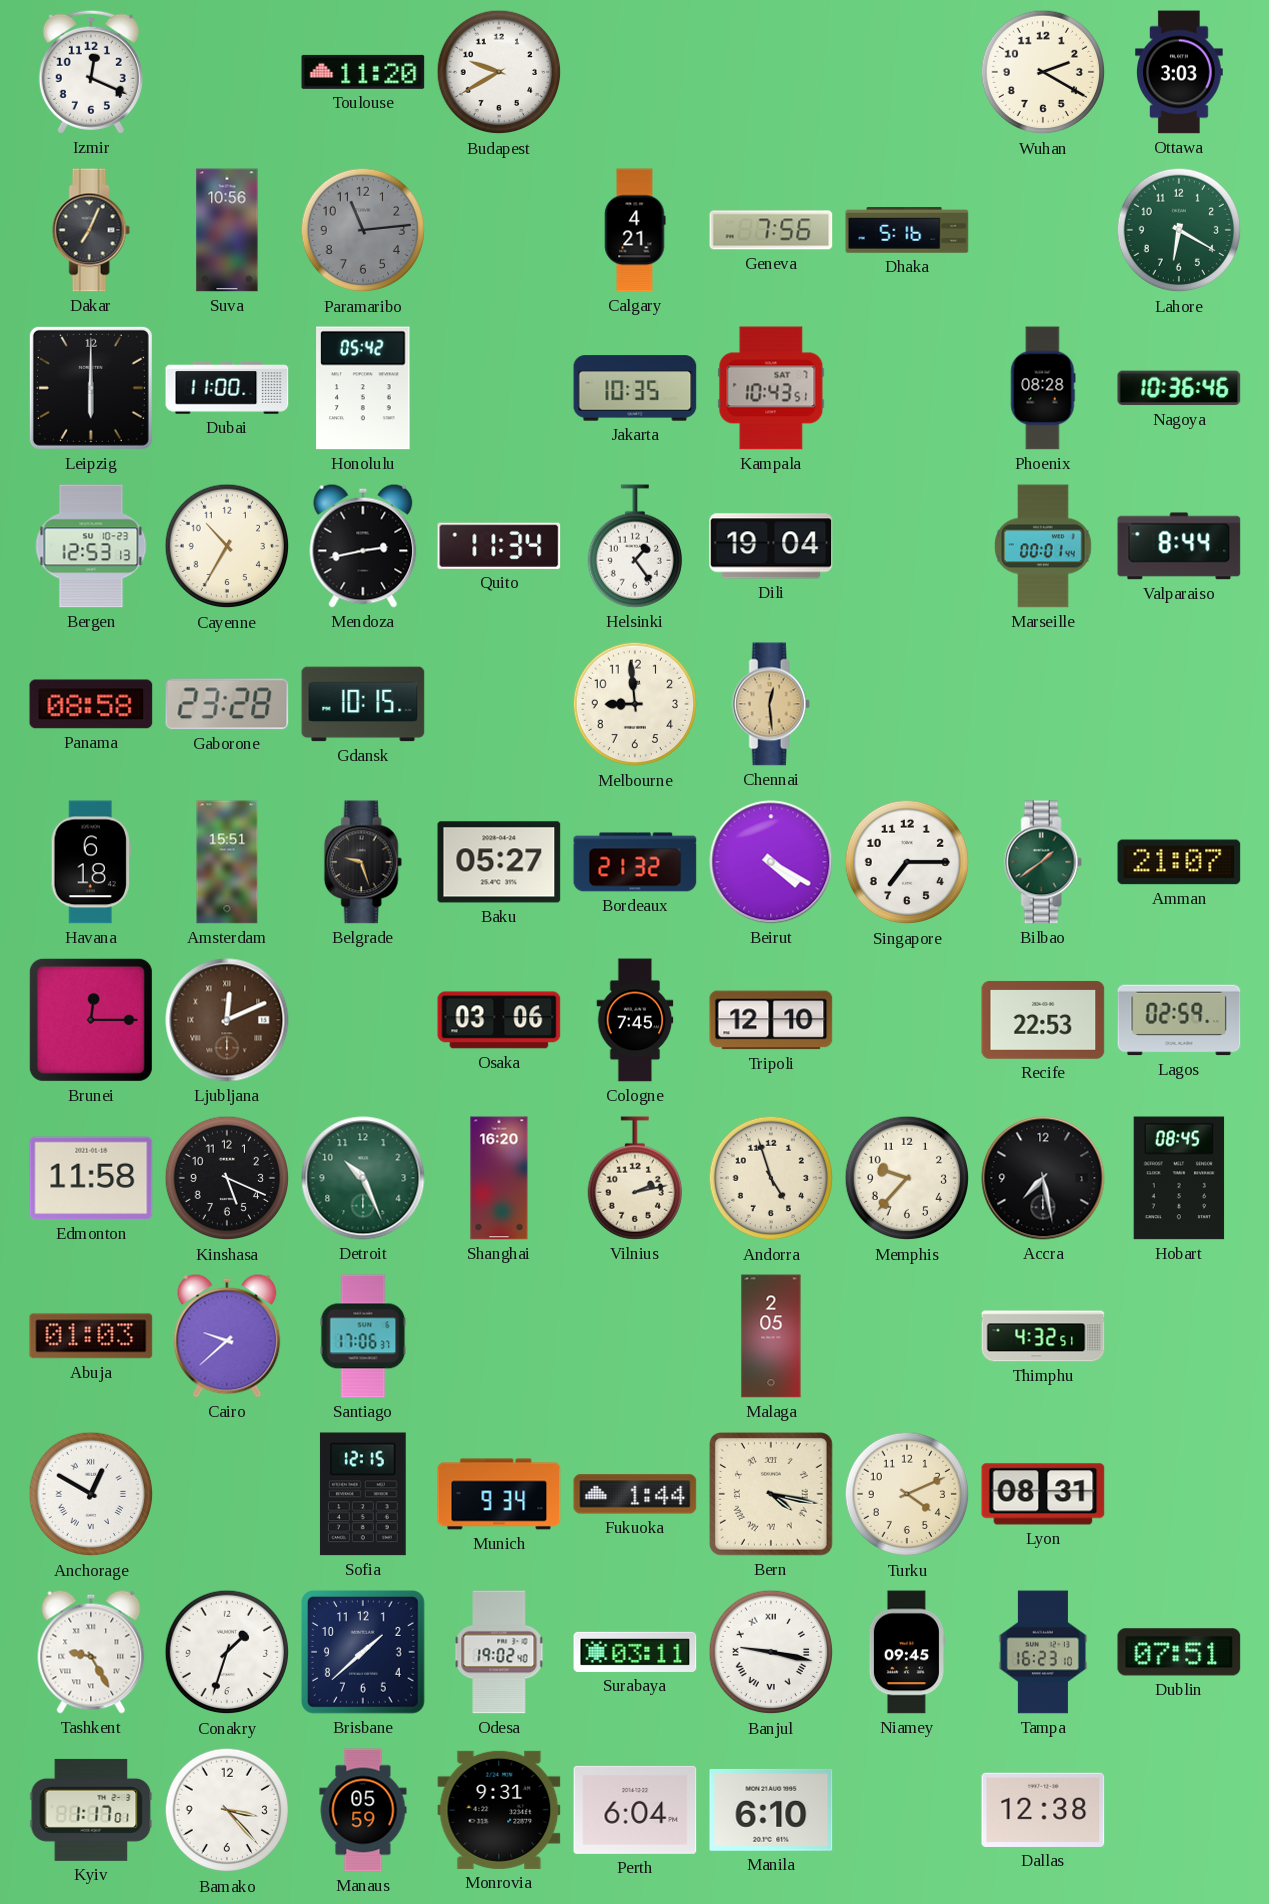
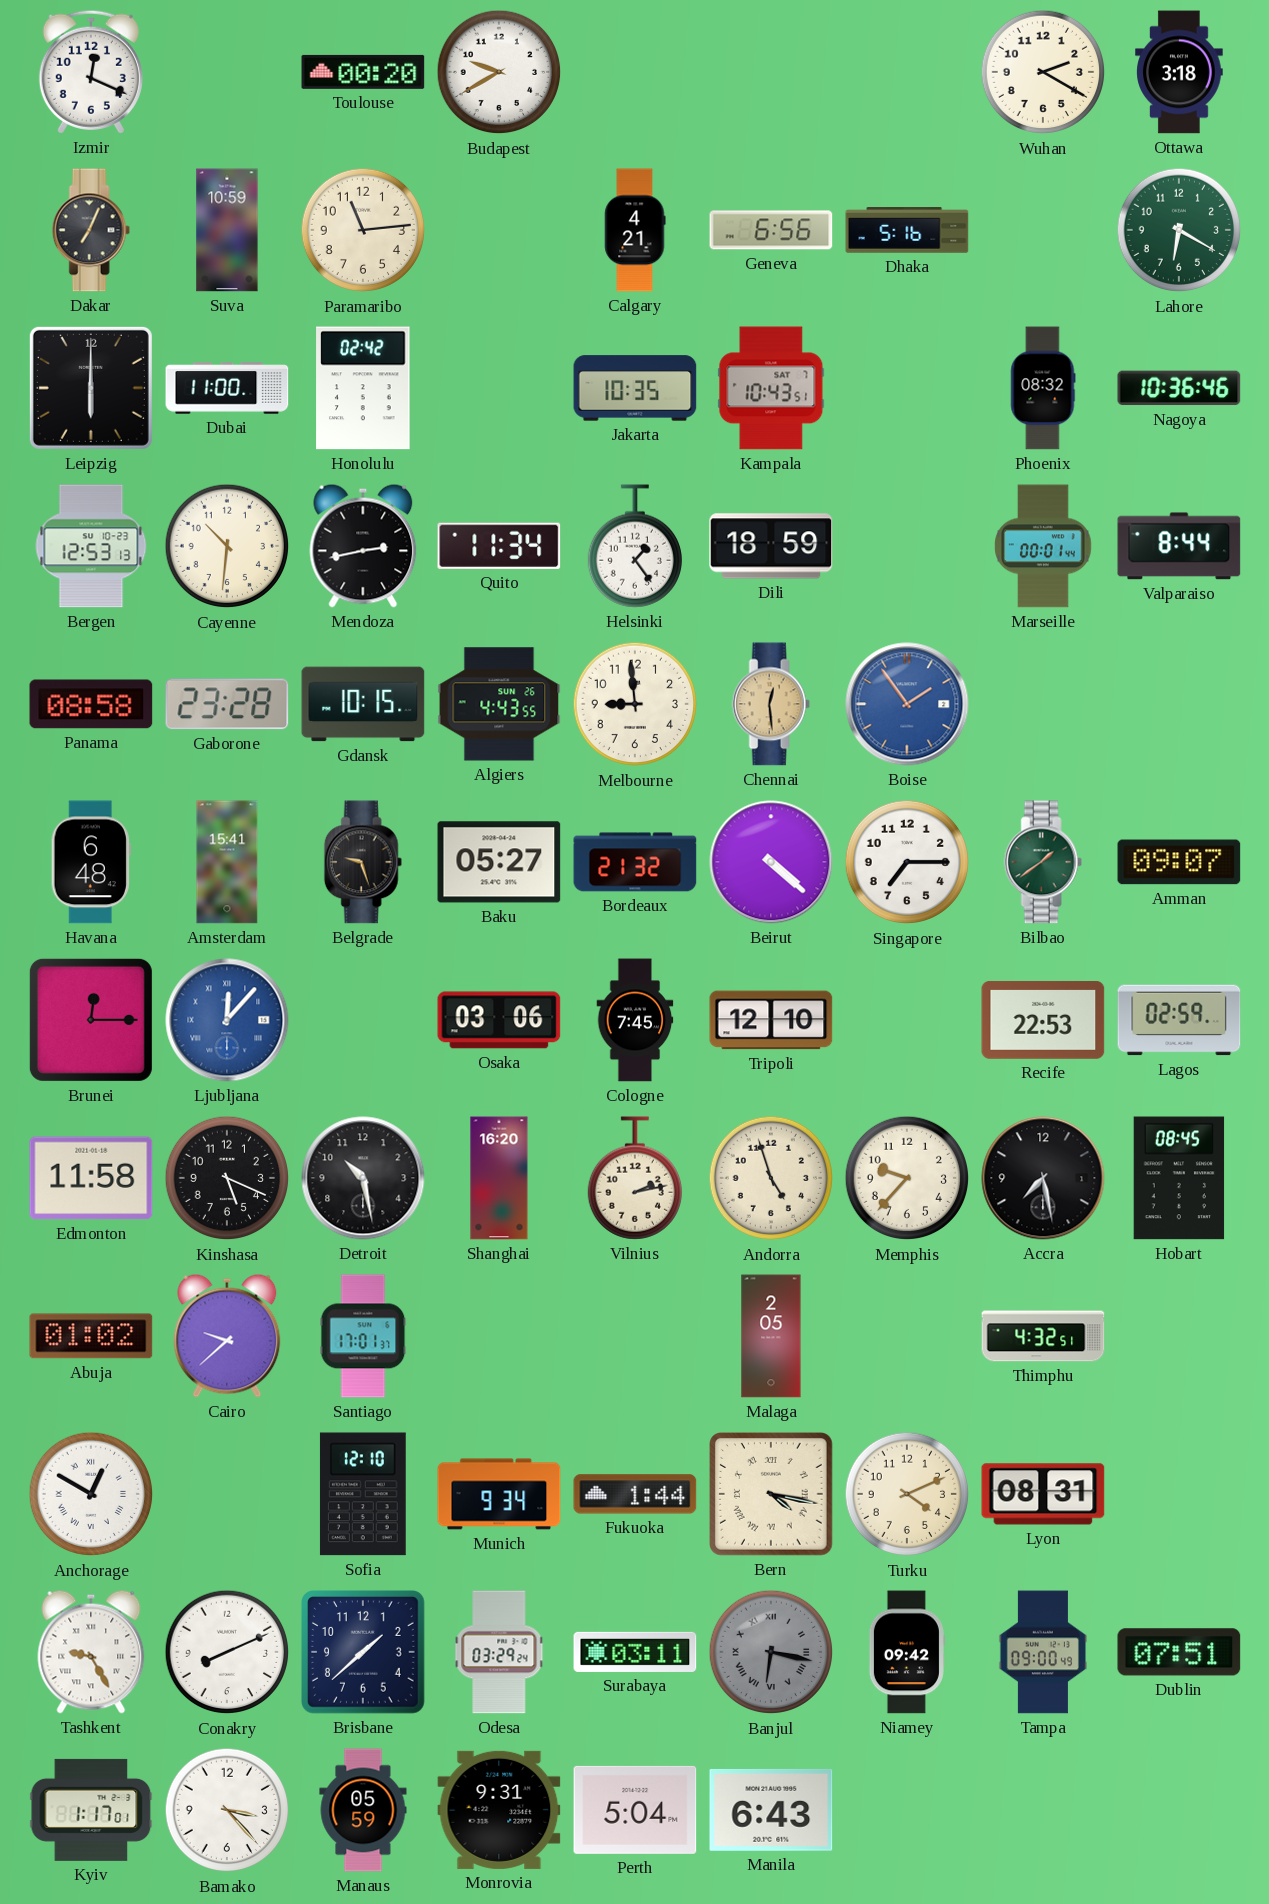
Toulouse: 11:20 -> 00:20
Ottawa: 3:03 -> 3:18
Suva: 10:56 -> 10:59
Paramaribo dial: grey -> cream
Geneva: 7:56 -> 6:56
Honolulu: 05:42 -> 02:42
Phoenix: 08:28 -> 08:32
Cayenne: 10:35 -> 10:31
Dili: 19:04 -> 18:59
Algiers: none -> 4:43
Boise: none -> 1:54
Havana: 6:18 -> 6:48
Amsterdam: 15:51 -> 15:41
Beirut: 4:20 -> 4:22
Amman: 21:07 -> 09:07
Ljubljana: 12:11 -> 12:07
Ljubljana dial: brown -> blue
Detroit: 10:26 -> 10:28
Detroit dial: green -> black
Abuja: 01:03 -> 01:02
Santiago: 17:06 -> 17:01
Sofia: 12:15 -> 12:10
Conakry: 1:33 -> 8:11
Odesa: 19:02 -> 03:29
Banjul: 9:17 -> 6:17
Banjul dial: white -> grey
Niamey: 09:45 -> 09:42
Tampa: 16:23 -> 09:00
Perth: 6:04 -> 5:04
Manila: 6:10 -> 6:43
Dallas: 12:38 -> none
